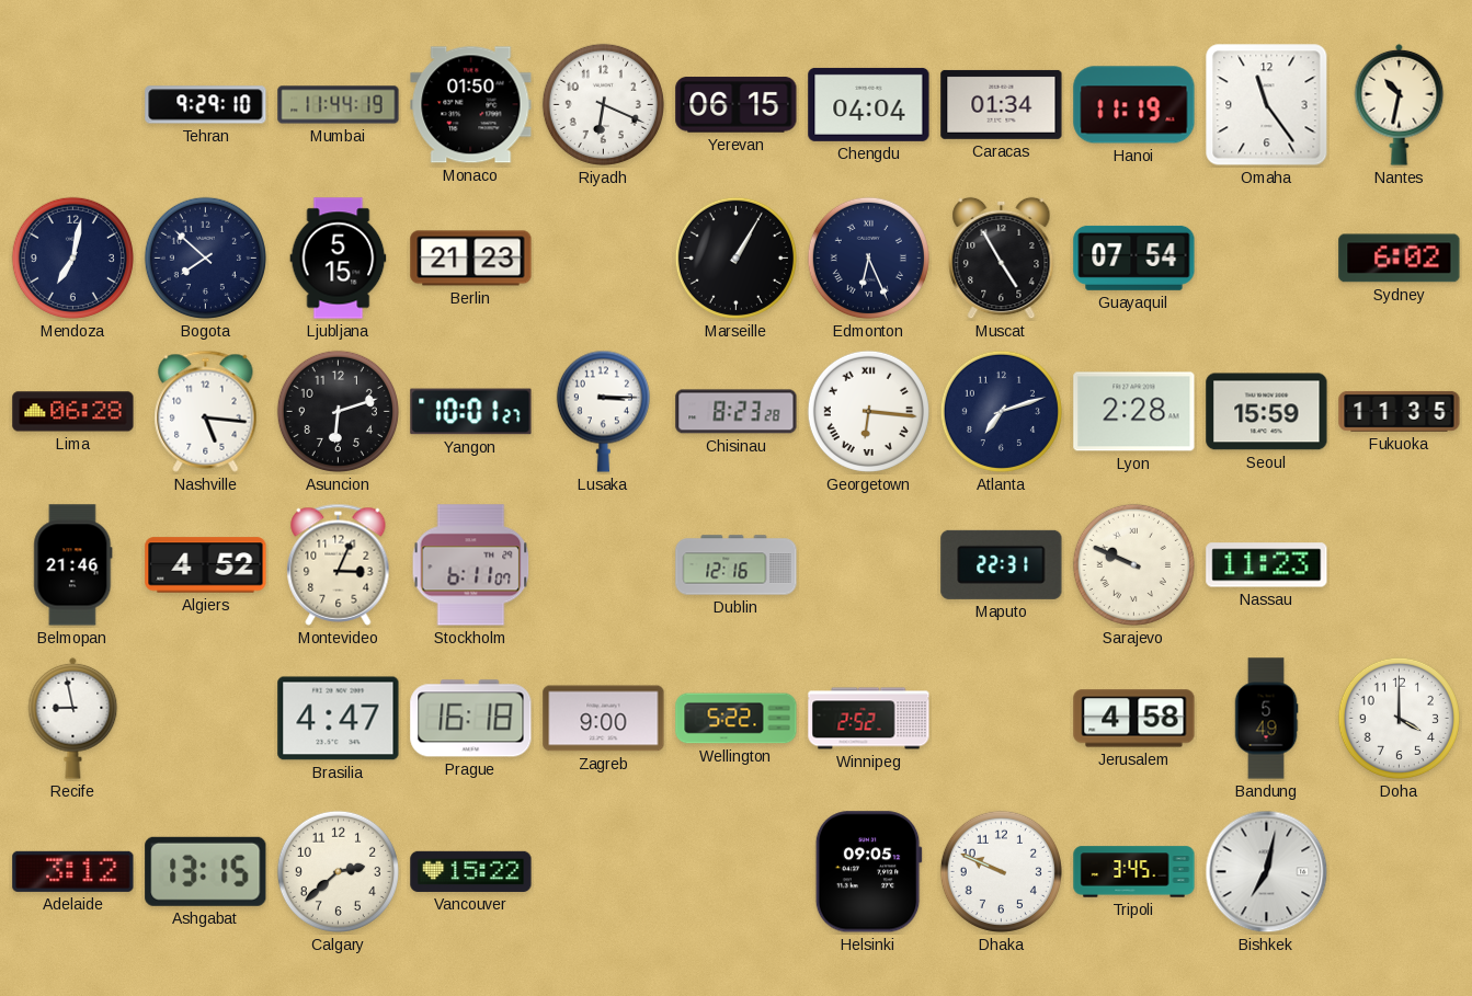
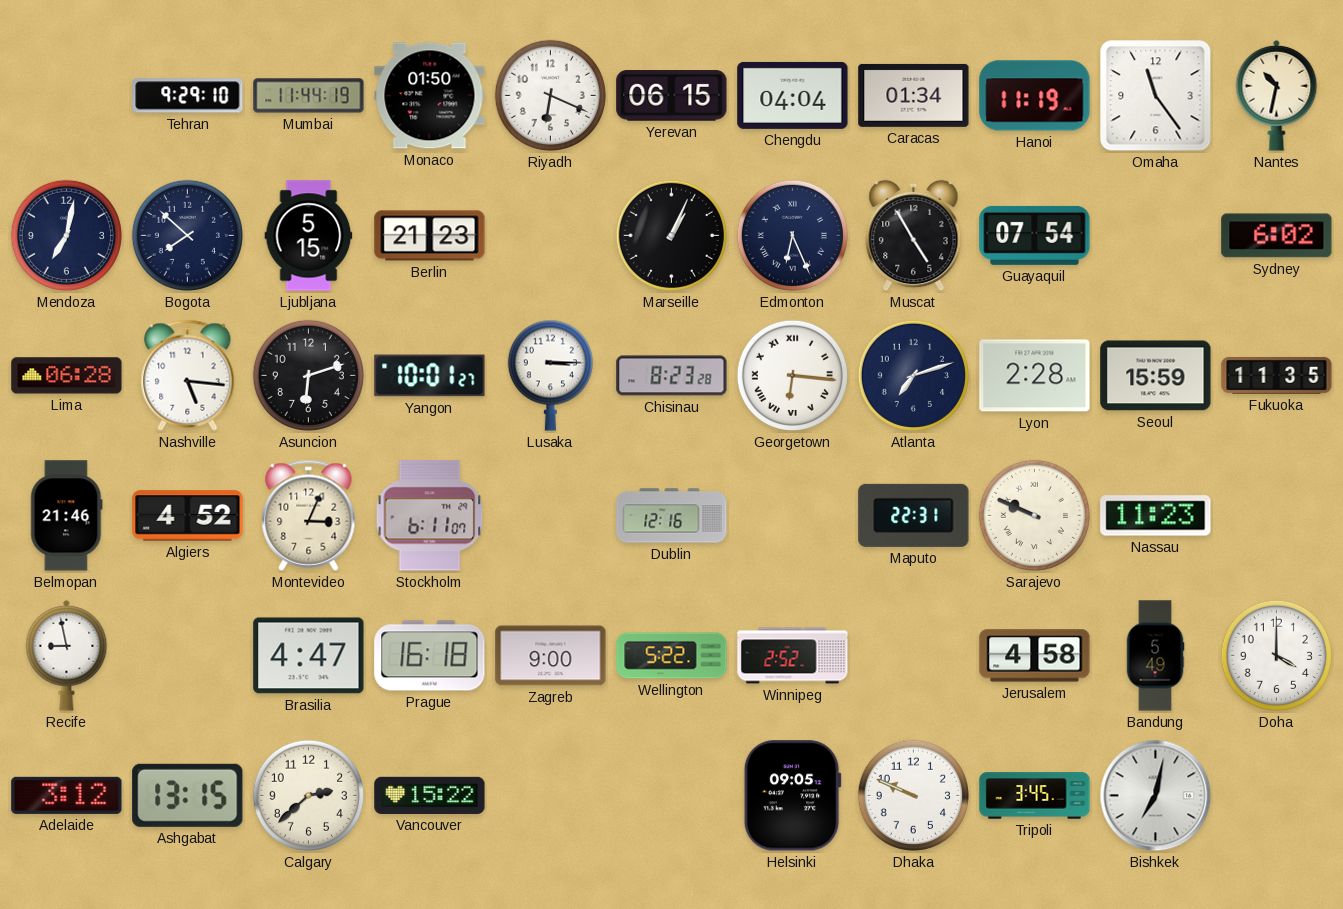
Marseille: 1:05 -> 1:04
